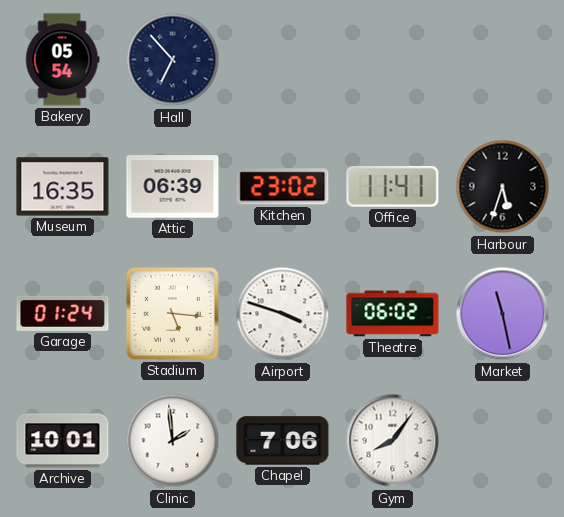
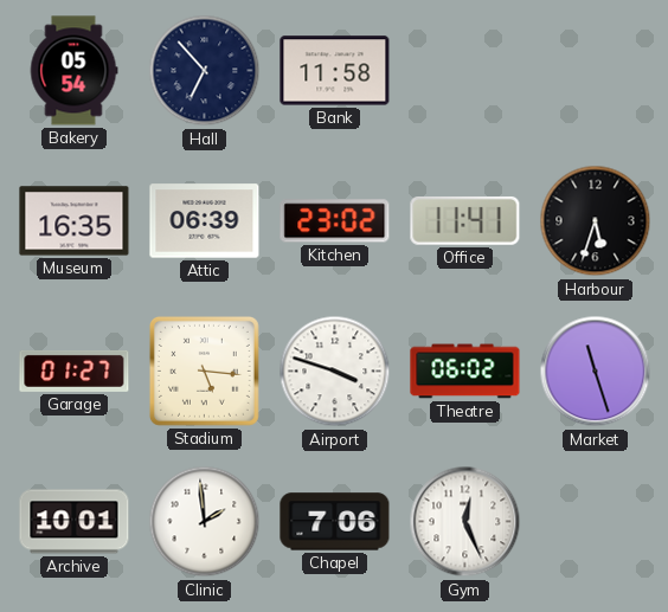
Bank: none -> 11:58
Garage: 01:24 -> 01:27
Market: 11:28 -> 11:27
Gym: 8:06 -> 12:26
